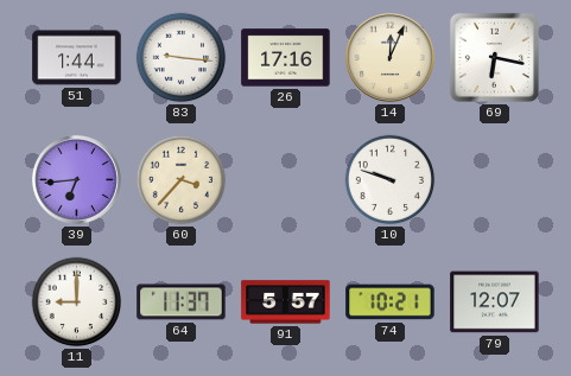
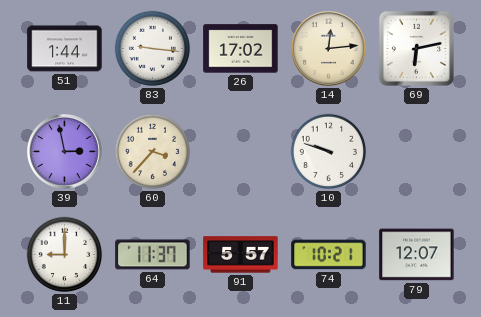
26: 17:16 -> 17:02
14: 12:04 -> 12:14
69: 6:17 -> 6:13
39: 6:44 -> 2:58
